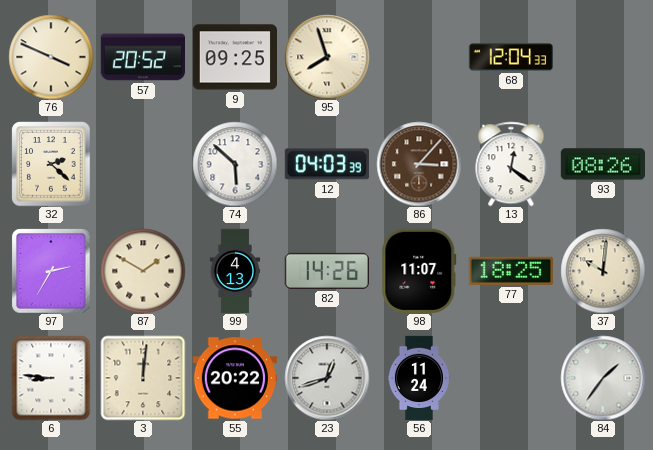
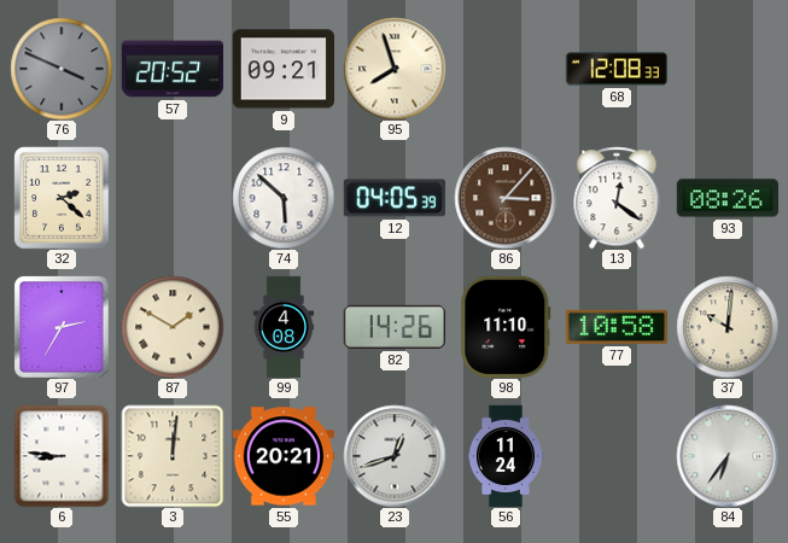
76 dial: cream -> grey
9: 09:25 -> 09:21
68: 12:04 -> 12:08
12: 04:03 -> 04:05
99: 4:13 -> 4:08
98: 11:07 -> 11:10
77: 18:25 -> 10:58
55: 20:22 -> 20:21
84: 1:36 -> 6:36
